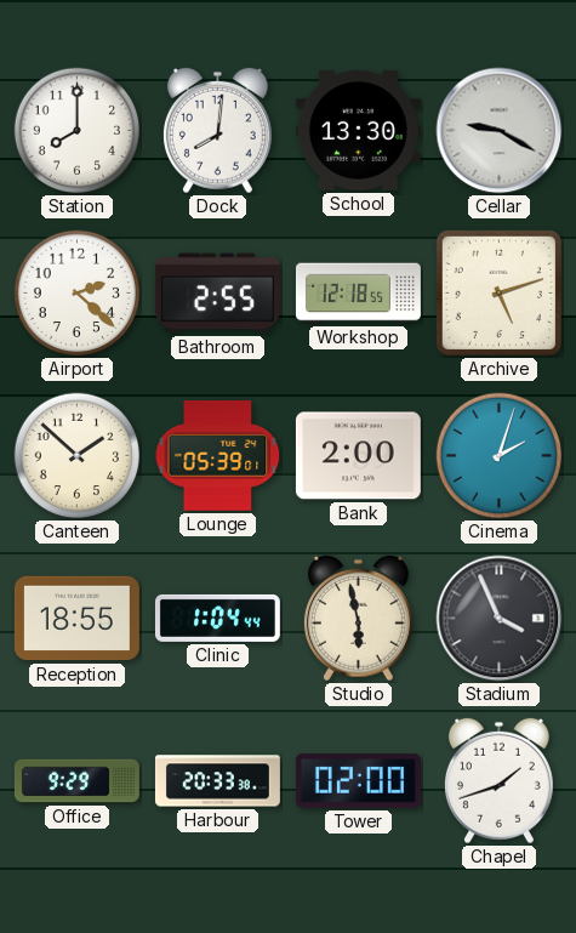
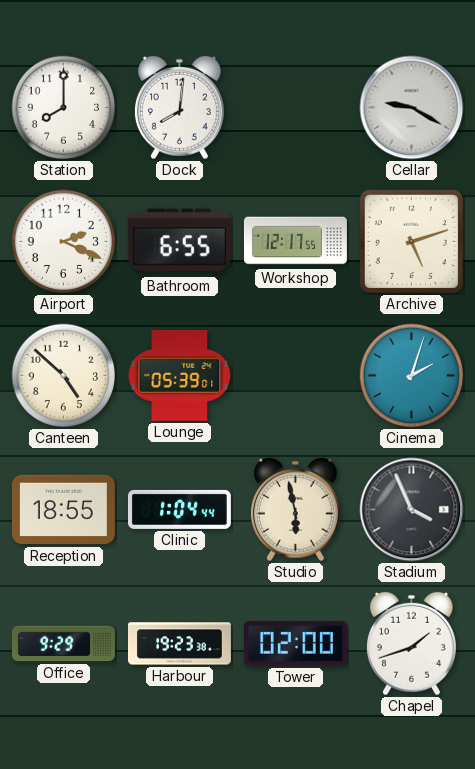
School: 13:30 -> none
Airport: 2:22 -> 2:19
Bathroom: 2:55 -> 6:55
Workshop: 12:18 -> 12:17
Canteen: 1:52 -> 4:52
Bank: 2:00 -> none
Harbour: 20:33 -> 19:23
